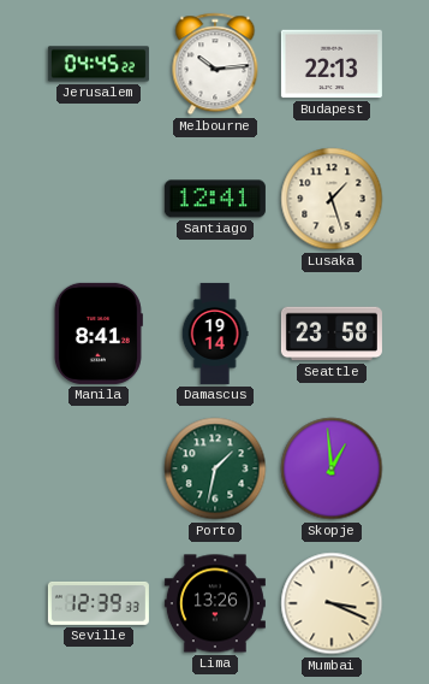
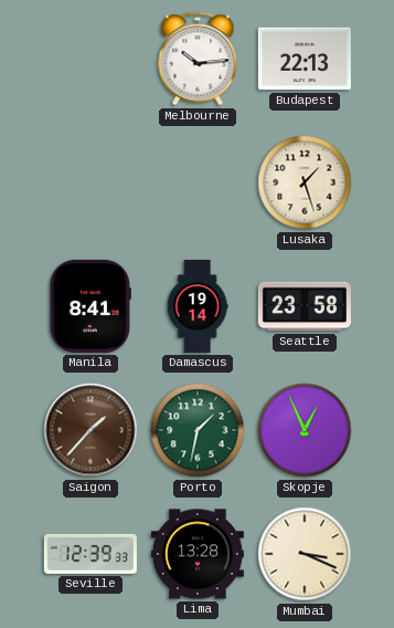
Jerusalem: 04:45 -> none
Santiago: 12:41 -> none
Saigon: none -> 1:37
Skopje: 12:59 -> 12:56
Lima: 13:26 -> 13:28
